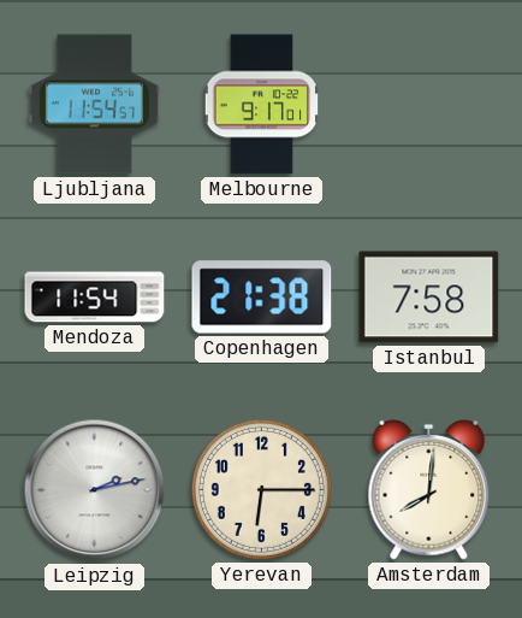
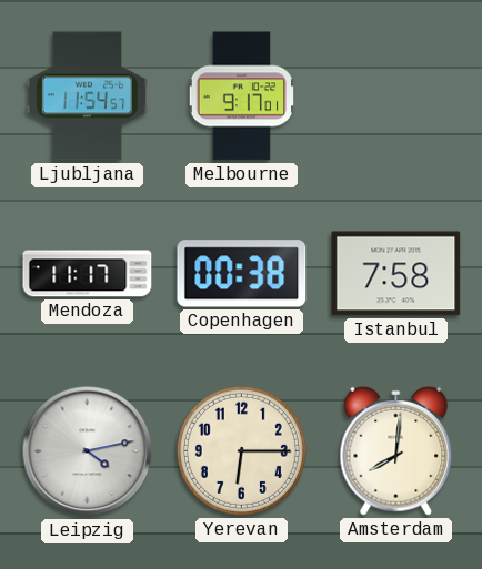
Mendoza: 11:54 -> 11:17
Copenhagen: 21:38 -> 00:38
Leipzig: 2:13 -> 4:13
